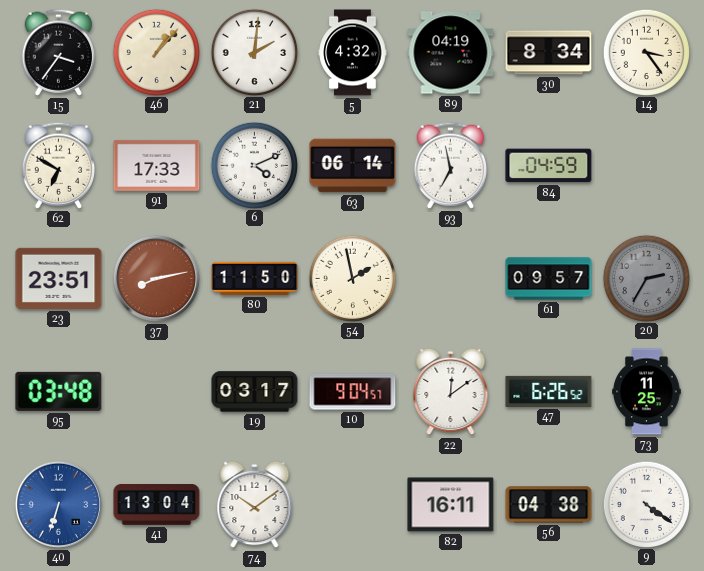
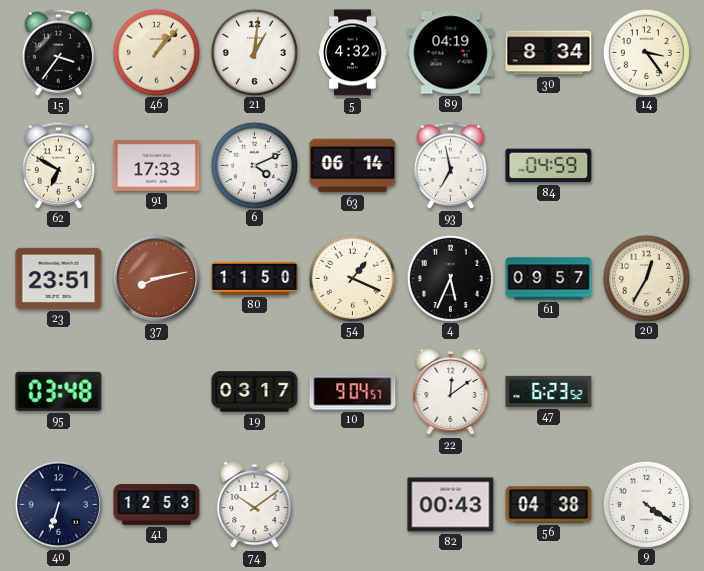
21: 2:01 -> 1:01
54: 1:58 -> 1:19
4: none -> 5:34
20: 2:35 -> 12:35
20 dial: grey -> cream
47: 6:26 -> 6:23
73: 11:25 -> none
40 dial: blue -> navy
41: 13:04 -> 12:53
82: 16:11 -> 00:43
